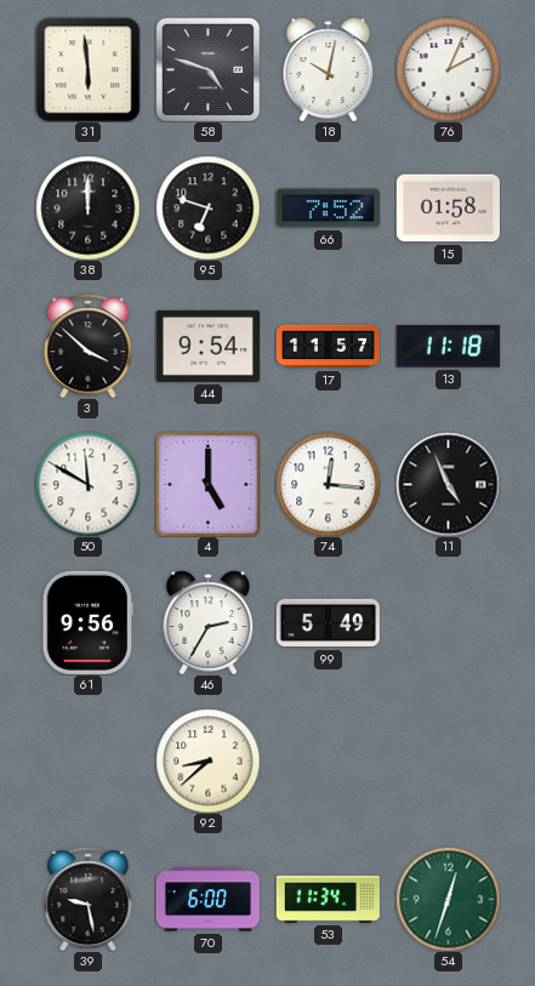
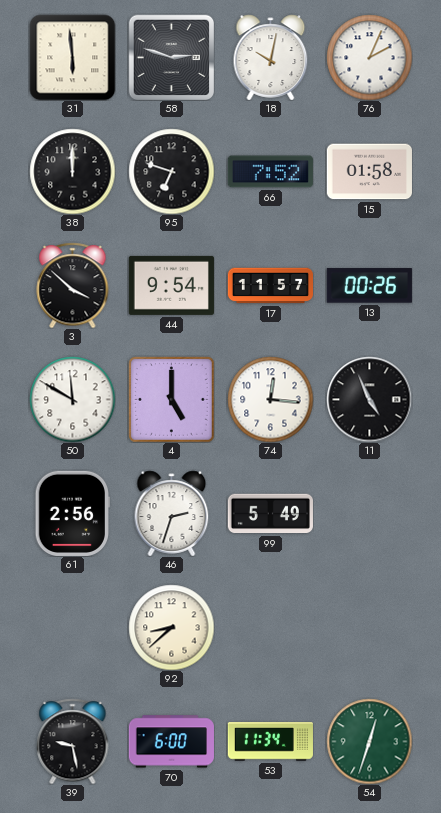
58: 4:48 -> 2:48
13: 11:18 -> 00:26
61: 9:56 -> 2:56
46: 2:35 -> 2:33
